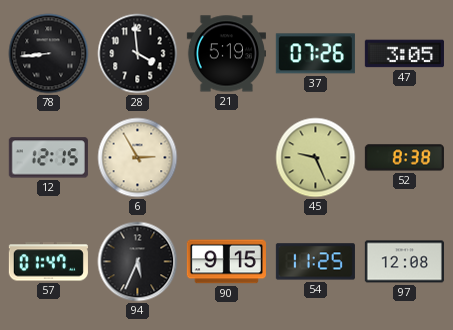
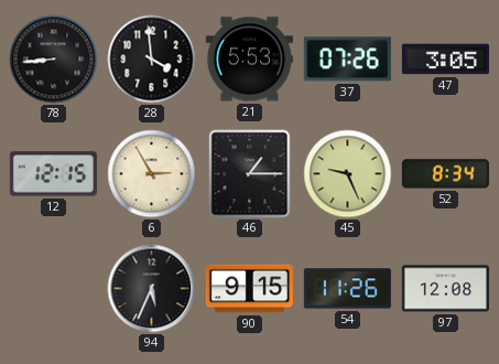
21: 5:19 -> 5:53
46: none -> 1:15
52: 8:38 -> 8:34
57: 01:47 -> none
54: 11:25 -> 11:26
